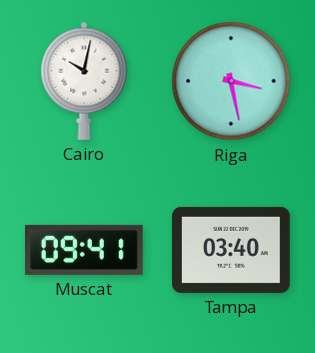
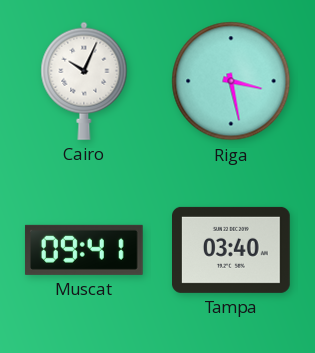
Cairo: 10:02 -> 10:04
